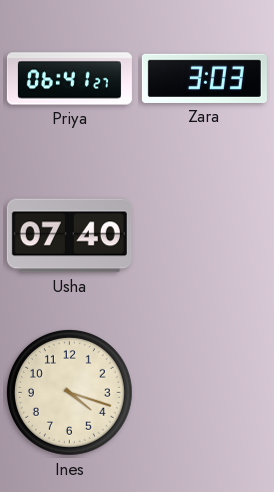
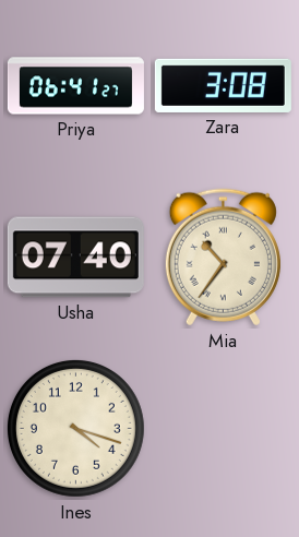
Zara: 3:03 -> 3:08
Mia: none -> 10:36
